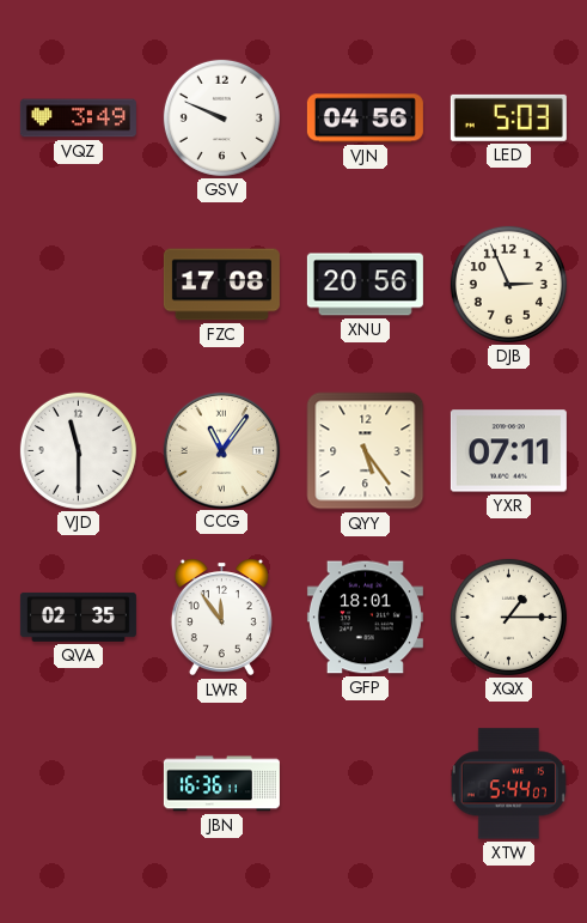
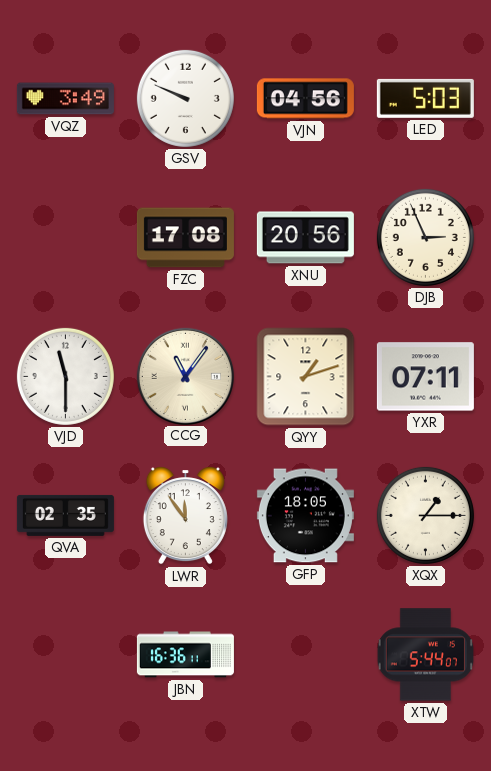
QYY: 5:24 -> 1:12
GFP: 18:01 -> 18:05
